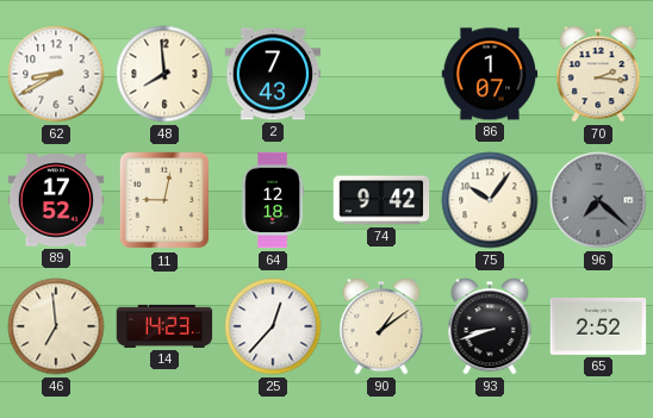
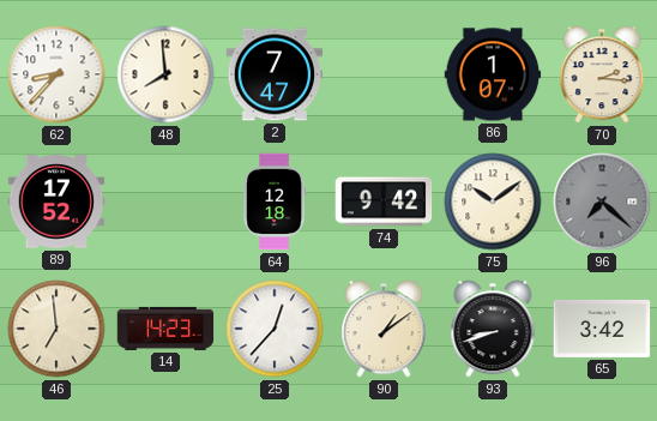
62: 8:40 -> 8:37
2: 7:43 -> 7:47
11: 9:02 -> none
75: 10:06 -> 10:09
65: 2:52 -> 3:42
